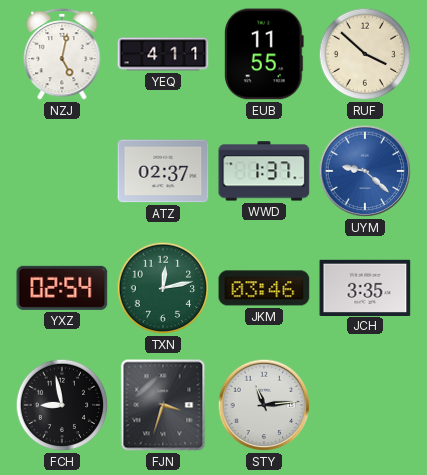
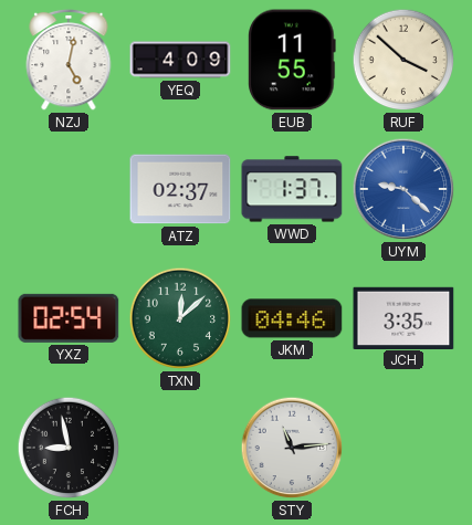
YEQ: 4:11 -> 4:09
TXN: 12:13 -> 12:08
JKM: 03:46 -> 04:46
FJN: 3:33 -> none
